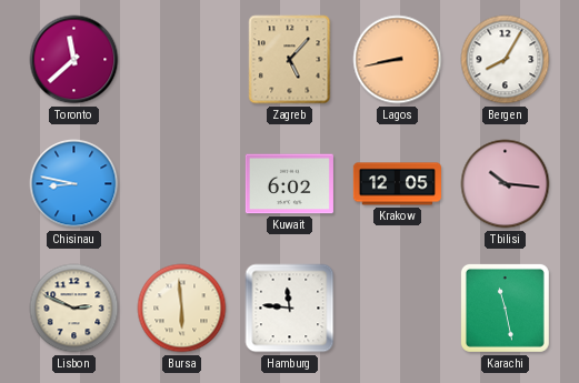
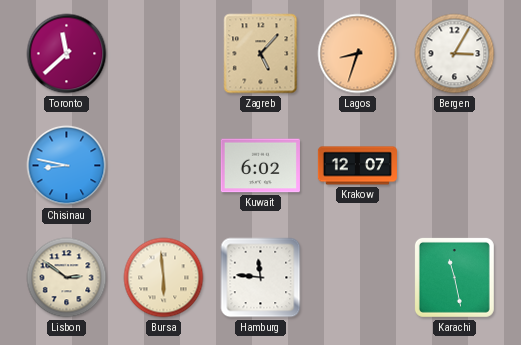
Lagos: 8:43 -> 8:33
Bergen: 8:05 -> 3:05
Krakow: 12:05 -> 12:07
Tbilisi: 10:16 -> none
Lisbon: 2:49 -> 2:51
